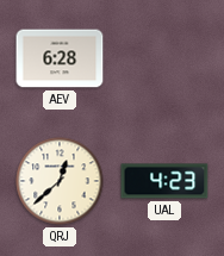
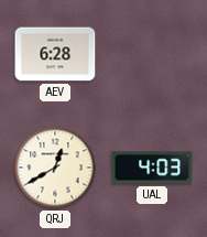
QRJ: 12:38 -> 12:40
UAL: 4:23 -> 4:03
